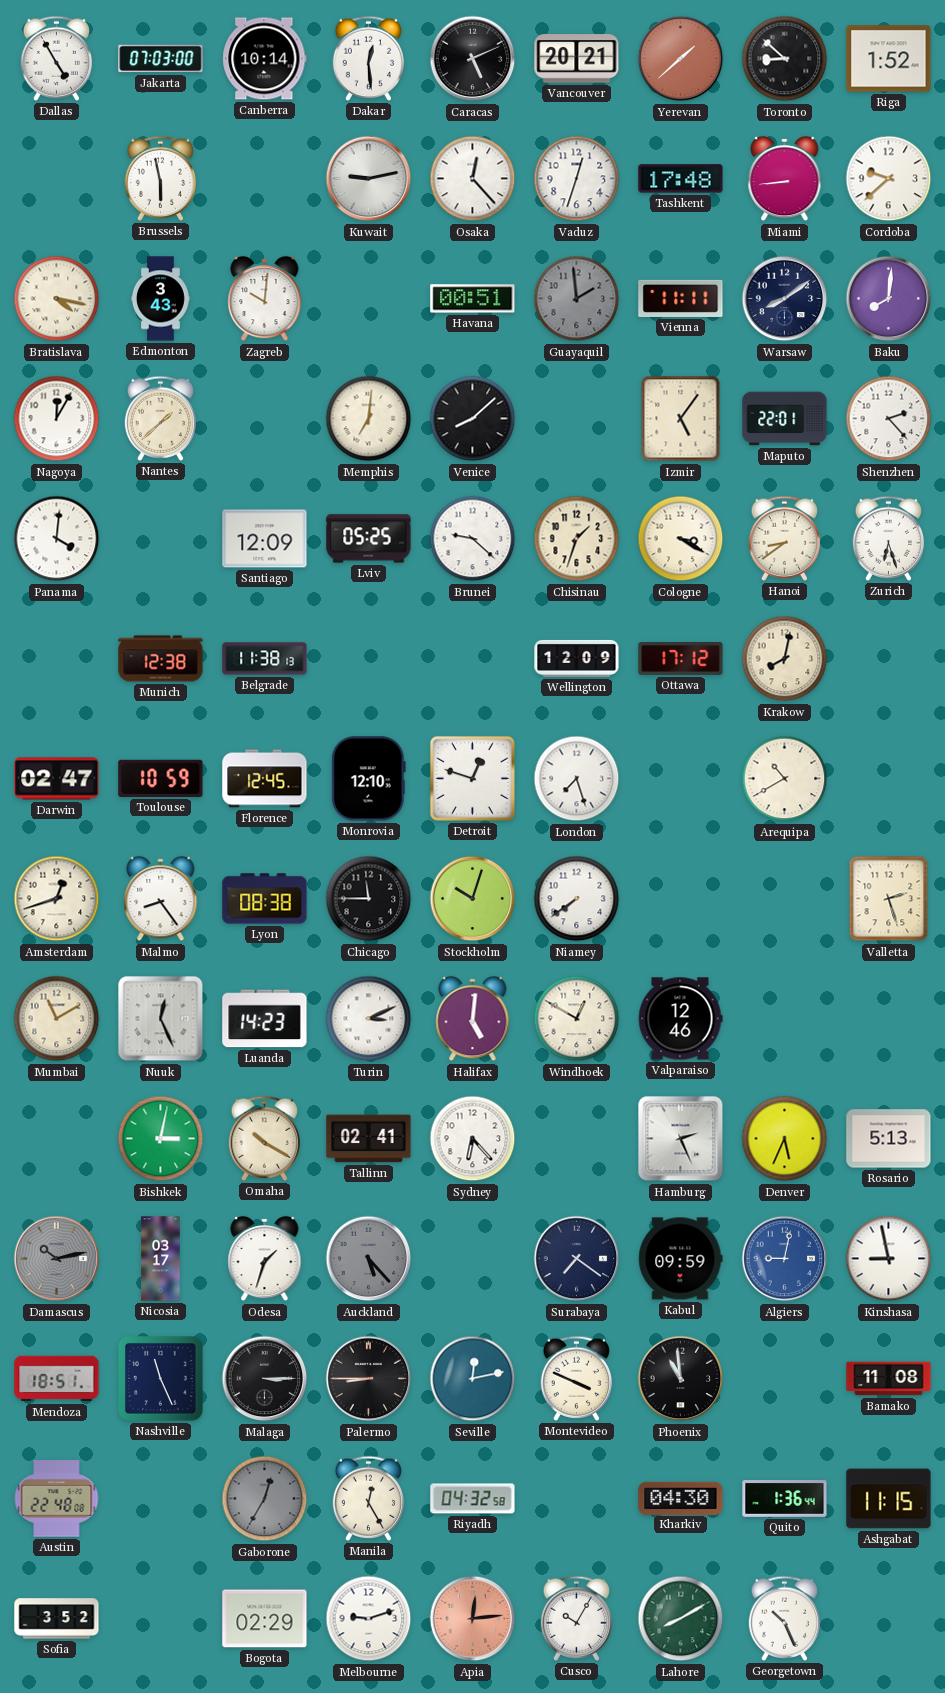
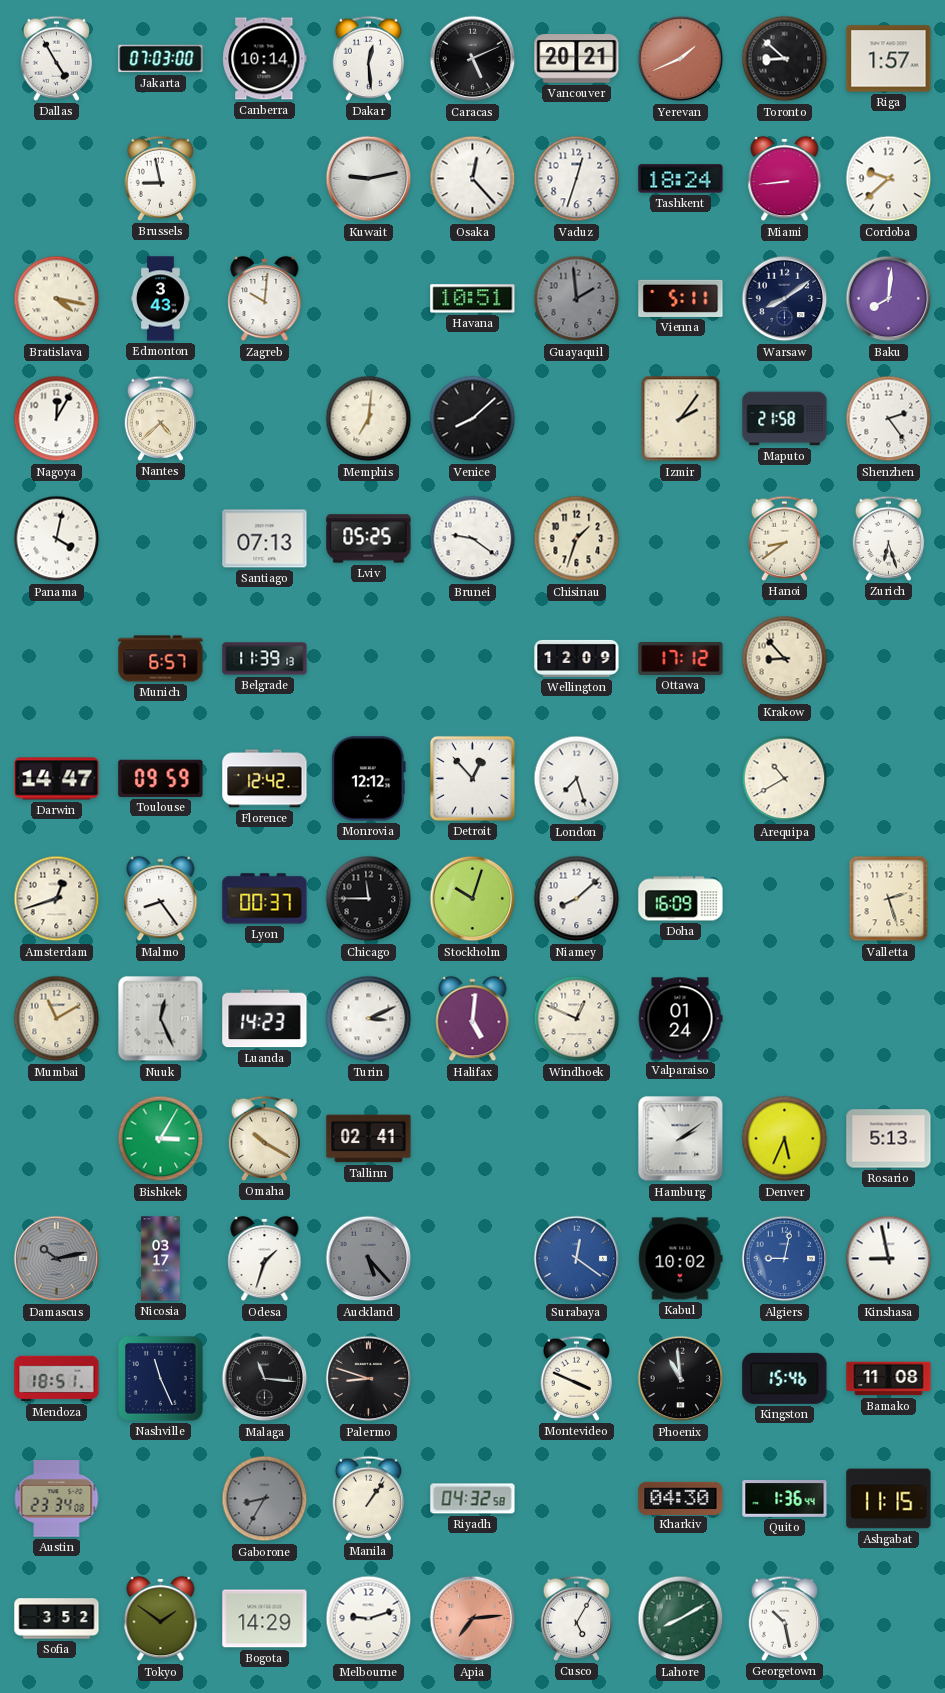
Yerevan: 1:38 -> 1:41
Riga: 1:52 -> 1:57
Brussels: 5:58 -> 8:58
Tashkent: 17:48 -> 18:24
Havana: 00:51 -> 10:51
Vienna: 11:11 -> 5:11
Nantes: 1:38 -> 4:38
Izmir: 5:06 -> 2:06
Maputo: 22:01 -> 21:58
Shenzhen: 2:23 -> 2:24
Panama: 4:01 -> 4:02
Santiago: 12:09 -> 07:13
Brunei: 9:22 -> 9:21
Cologne: 3:20 -> none
Munich: 12:38 -> 6:57
Belgrade: 11:38 -> 11:39
Krakow: 8:02 -> 8:53
Darwin: 02:47 -> 14:47
Toulouse: 10:59 -> 09:59
Florence: 12:45 -> 12:42
Monrovia: 12:10 -> 12:12
Detroit: 12:48 -> 12:53
Lyon: 08:38 -> 00:37
Niamey: 7:39 -> 8:08
Doha: none -> 16:09
Windhoek: 12:50 -> 12:49
Valparaiso: 12:46 -> 01:24
Bishkek: 3:02 -> 3:05
Sydney: 6:23 -> none
Hamburg: 2:26 -> 2:09
Surabaya: 7:21 -> 12:21
Surabaya dial: navy -> blue
Kabul: 09:59 -> 10:02
Malaga: 3:15 -> 11:16
Palermo: 8:45 -> 8:48
Seville: 12:13 -> none
Kingston: none -> 15:46
Austin: 22:48 -> 23:34
Gaborone: 12:35 -> 8:35
Manila: 12:25 -> 1:06
Tokyo: none -> 1:51
Bogota: 02:29 -> 14:29
Apia: 12:14 -> 7:14
Cusco: 10:05 -> 5:05
Georgetown: 10:26 -> 10:28
